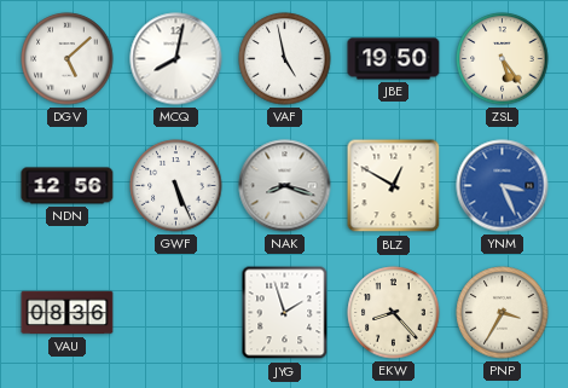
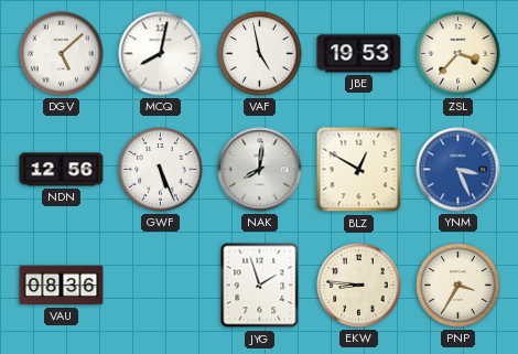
JBE: 19:50 -> 19:53
ZSL: 5:24 -> 3:37
NAK: 8:18 -> 8:01
EKW: 8:23 -> 8:46
